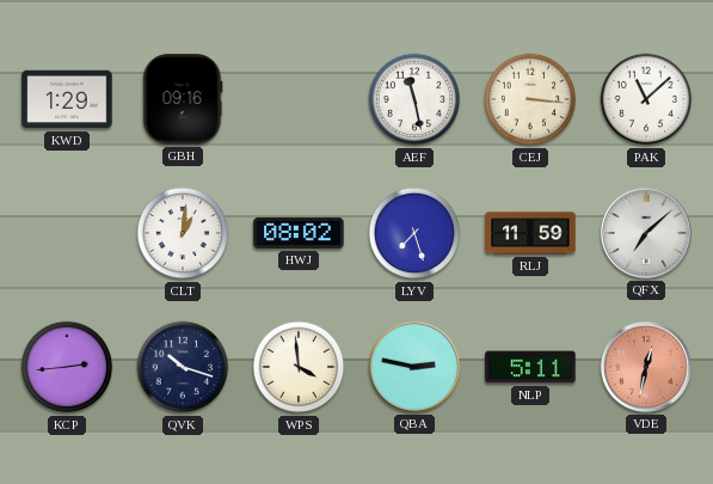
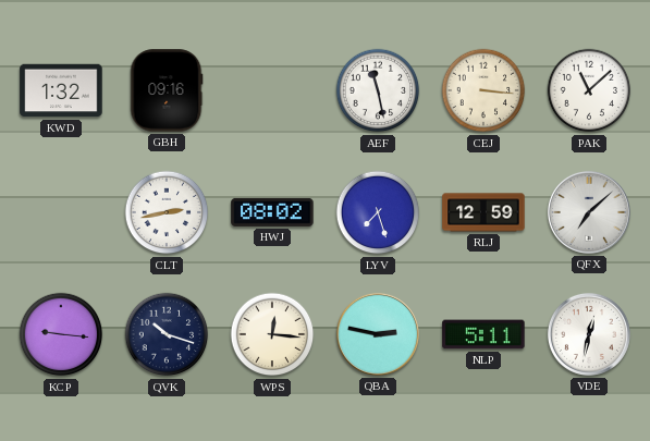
KWD: 1:29 -> 1:32
CLT: 1:01 -> 2:43
RLJ: 11:59 -> 12:59
KCP: 2:44 -> 9:16
WPS: 3:59 -> 12:16
VDE dial: salmon -> white
